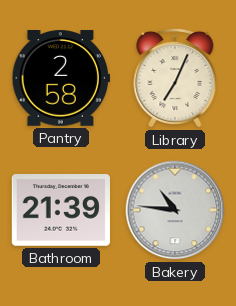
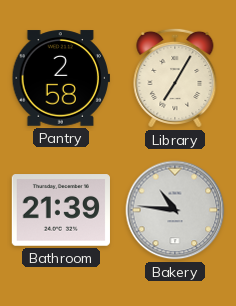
Library: 7:04 -> 7:05
